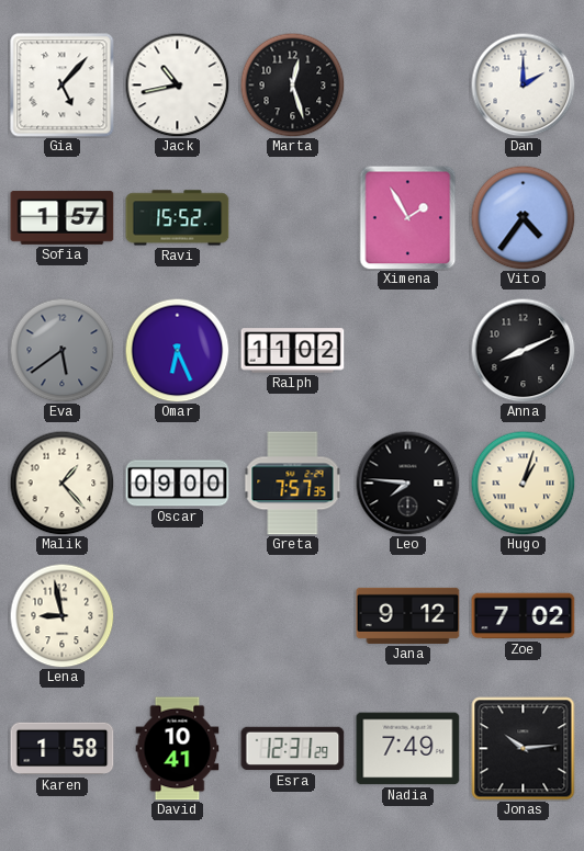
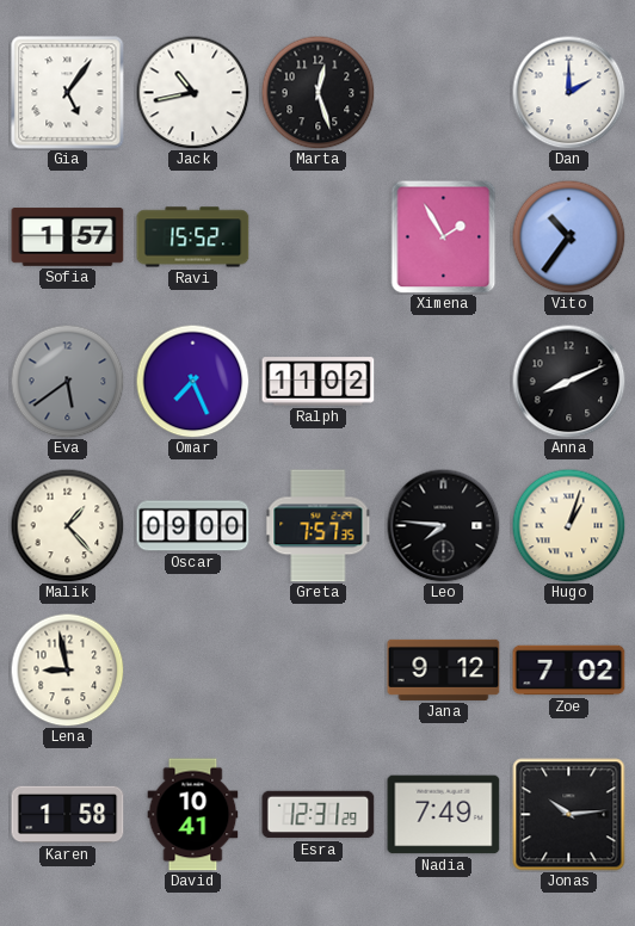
Gia: 5:07 -> 5:06
Vito: 4:36 -> 10:36
Omar: 6:26 -> 7:26
